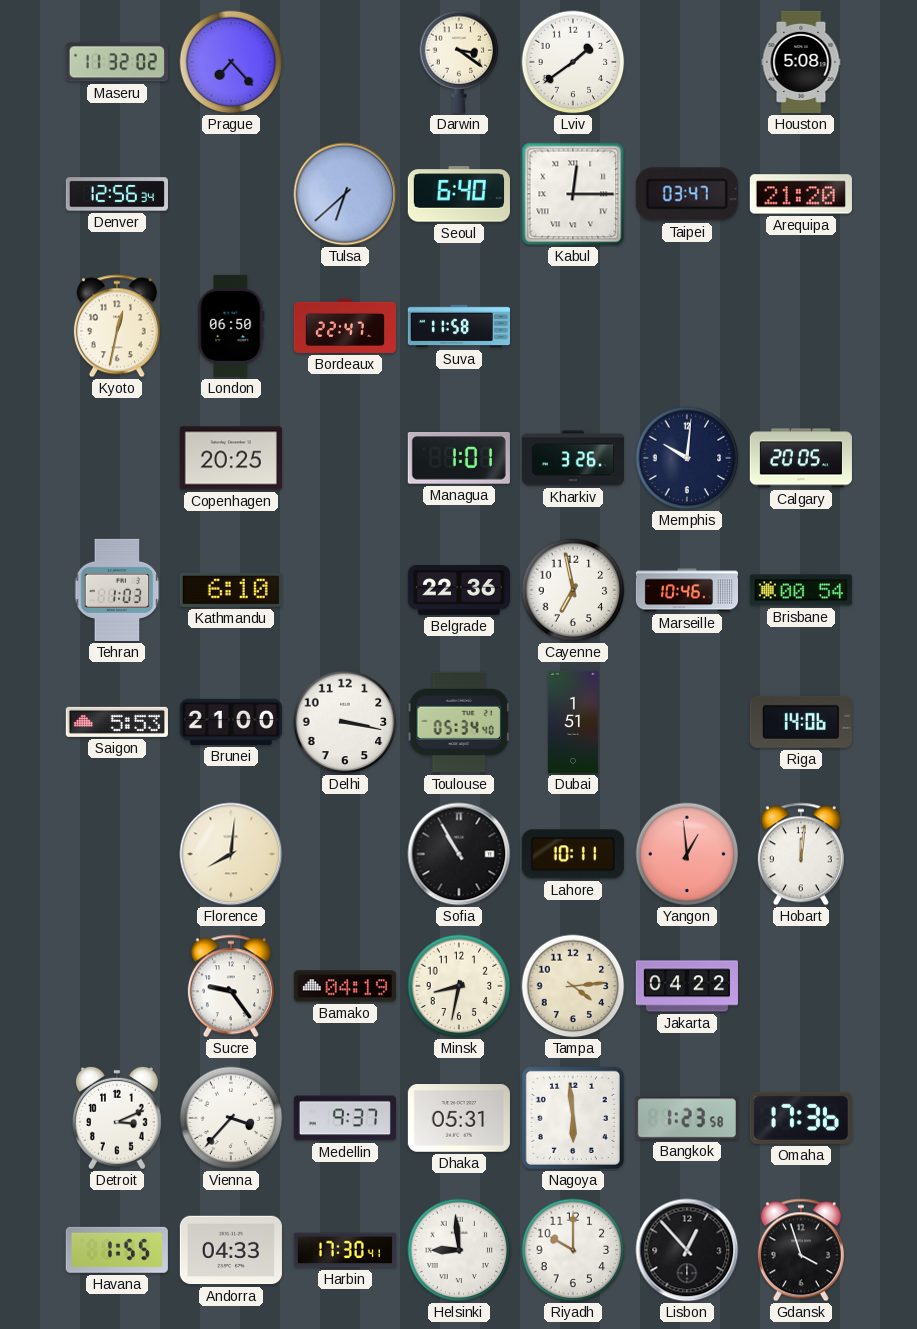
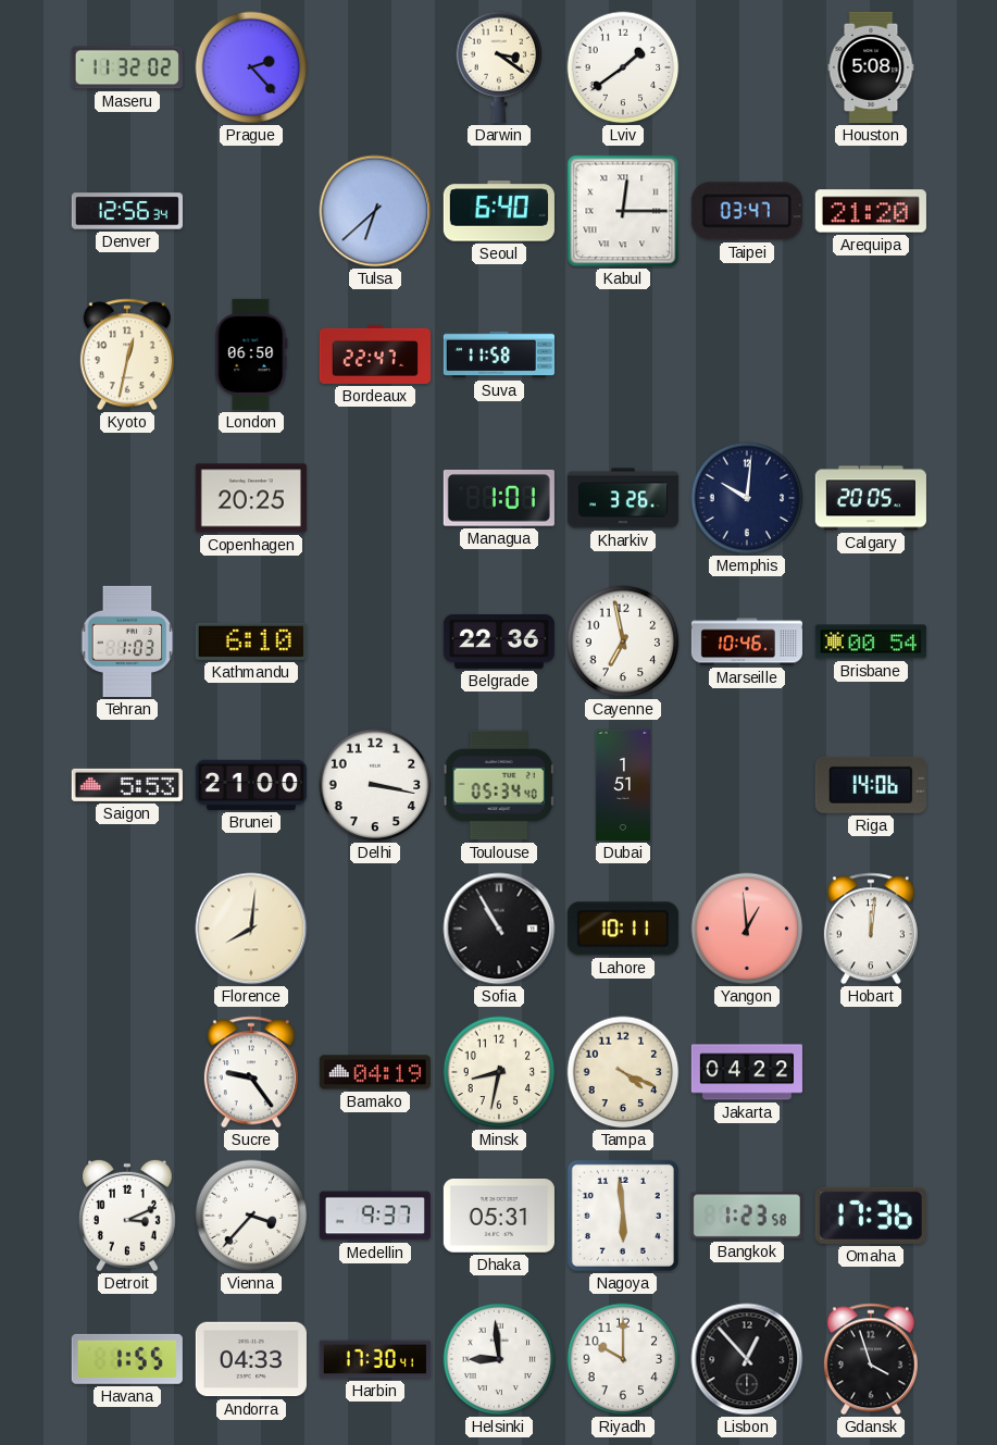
Prague: 7:23 -> 2:23
Tampa: 4:14 -> 4:19
